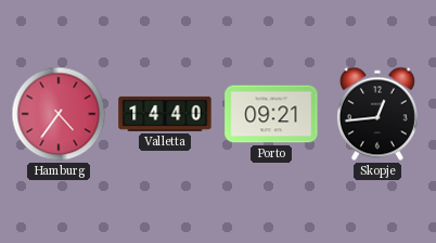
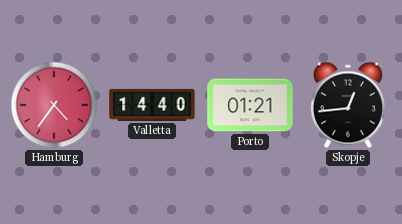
Porto: 09:21 -> 01:21
